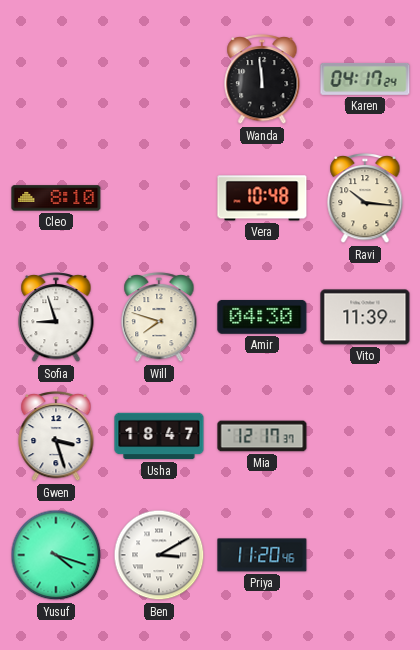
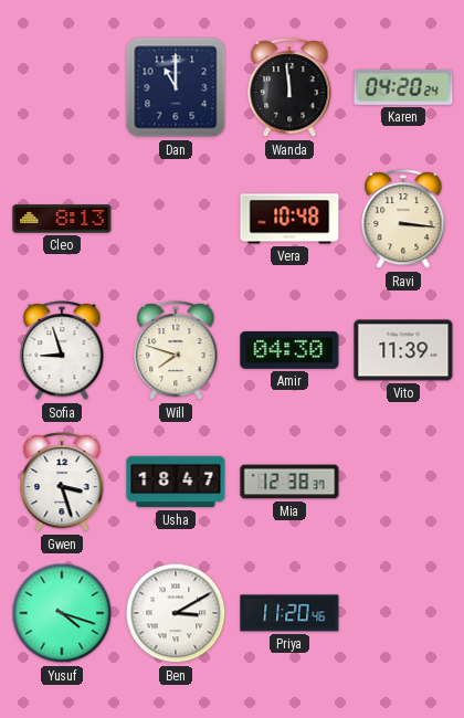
Dan: none -> 11:00
Karen: 04:17 -> 04:20
Cleo: 8:10 -> 8:13
Ravi: 10:16 -> 3:16
Mia: 12:17 -> 12:38
